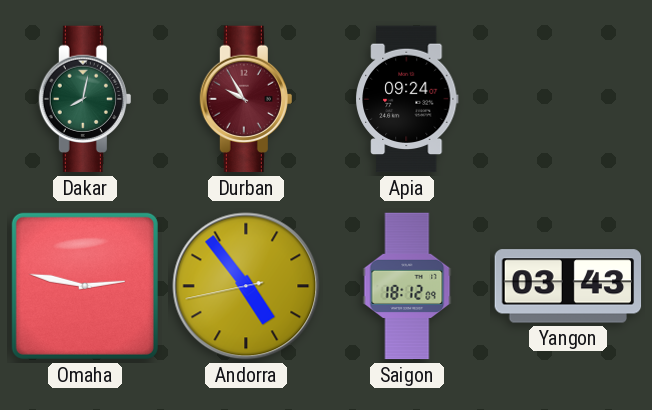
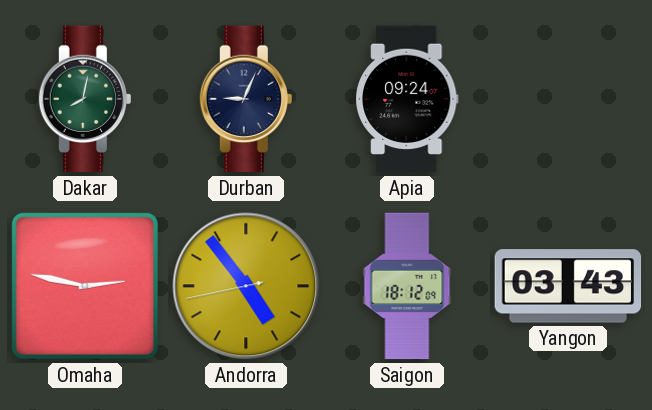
Durban: 9:55 -> 9:04
Durban dial: burgundy -> navy
